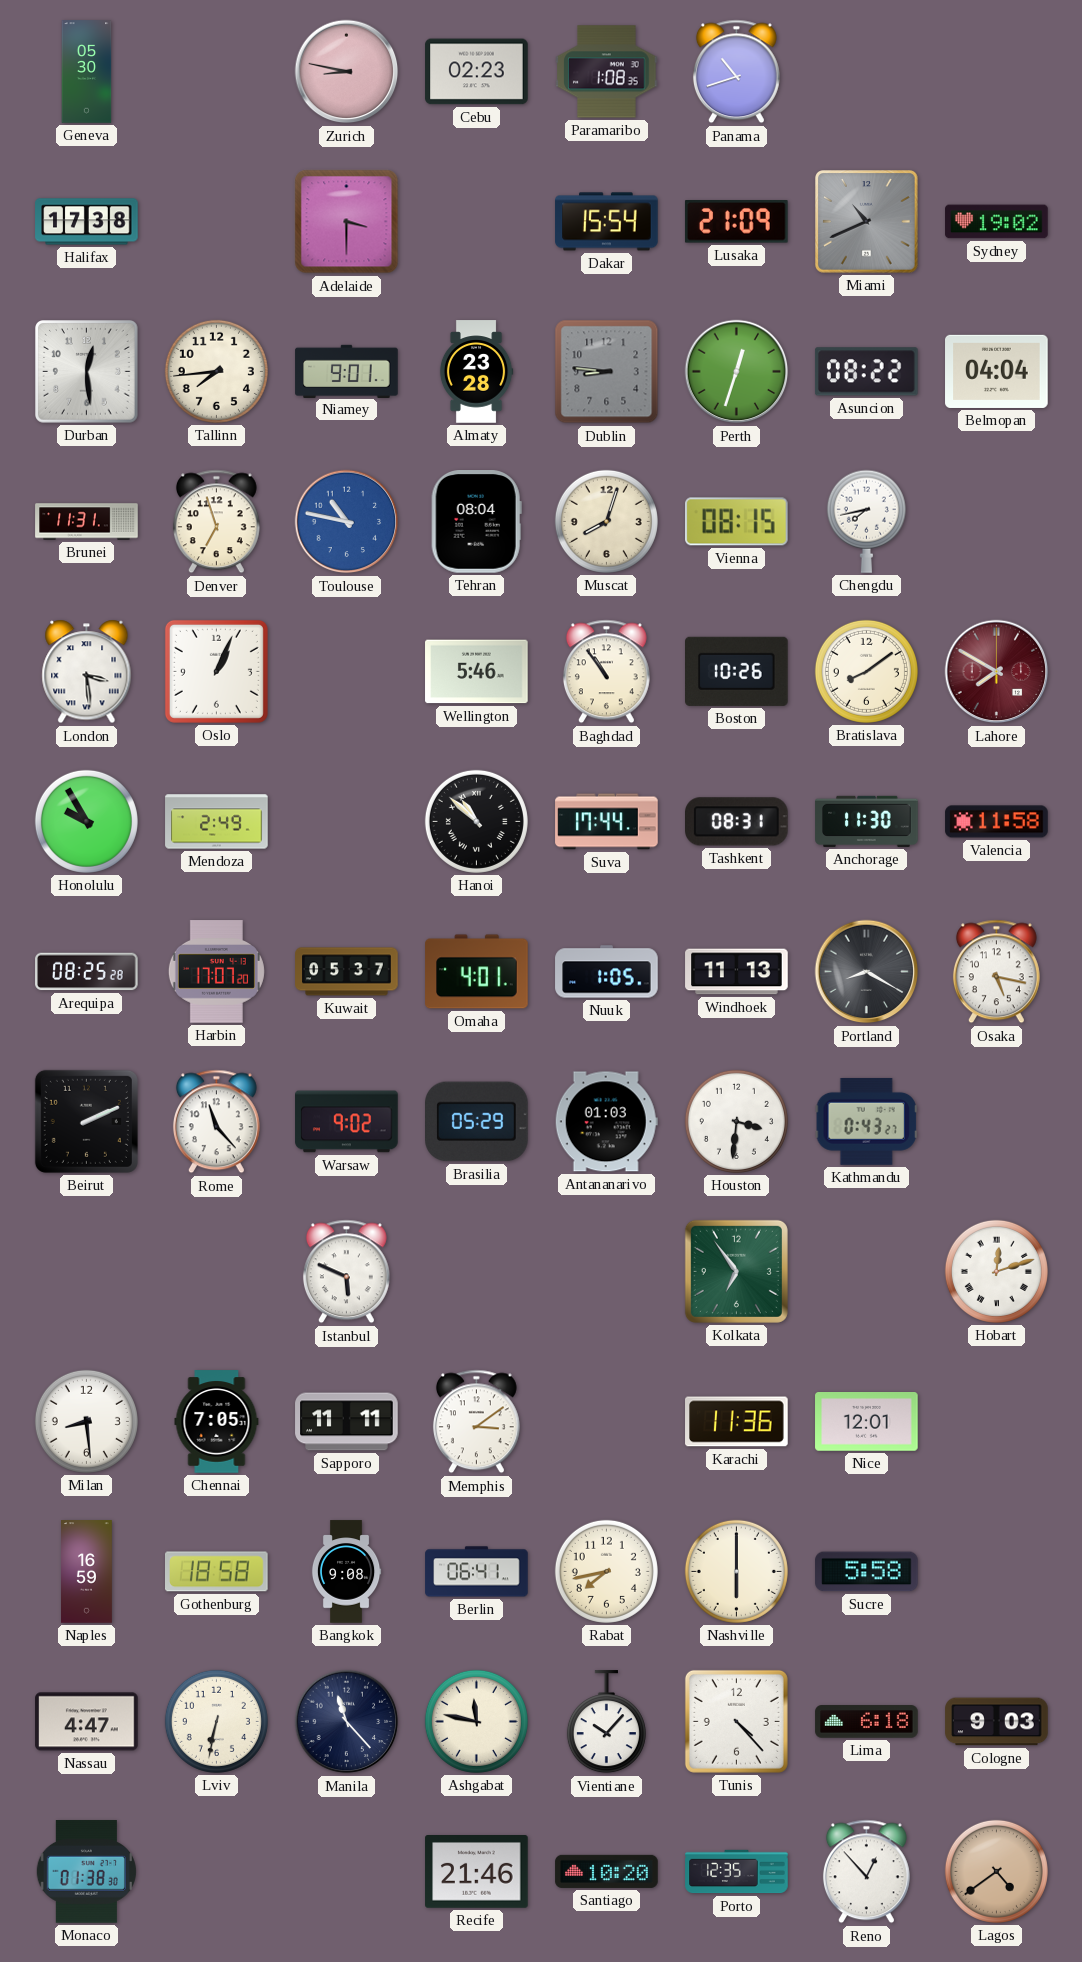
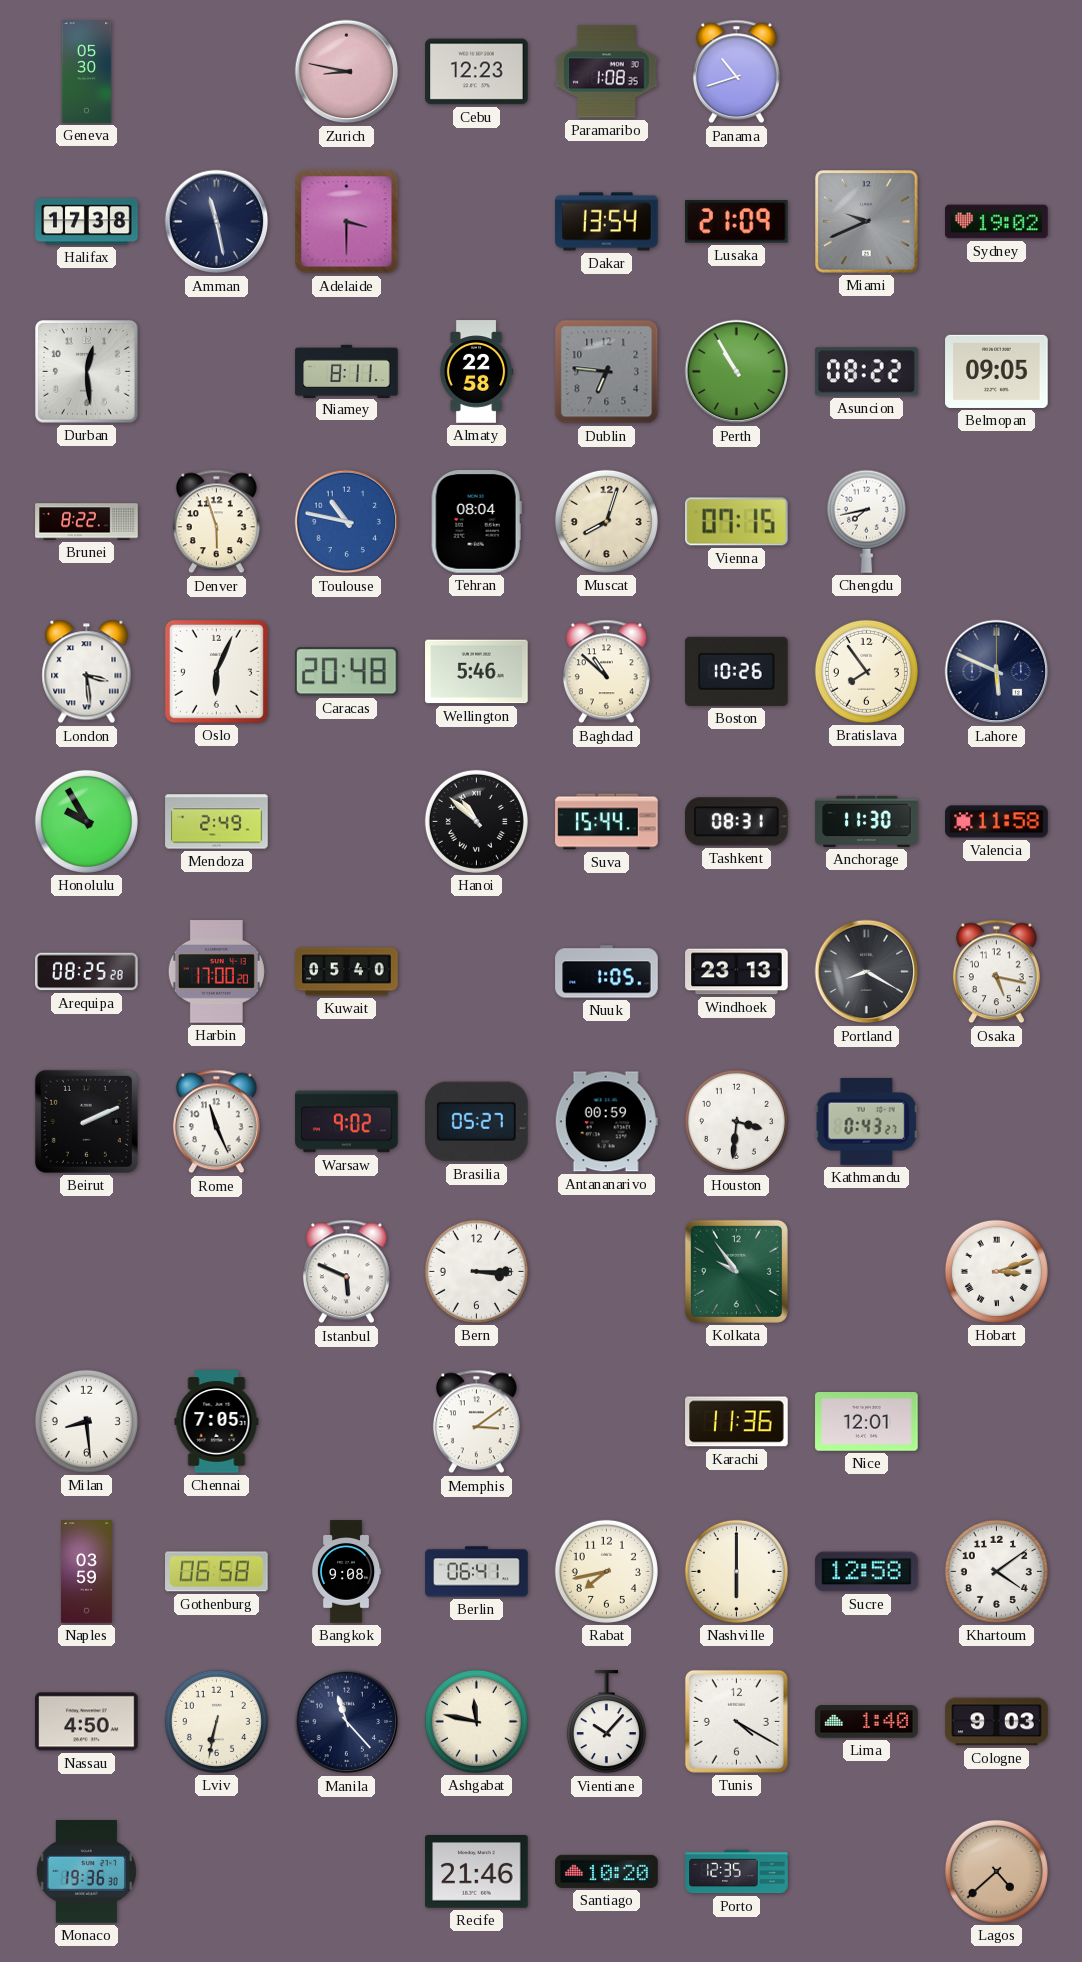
Cebu: 02:23 -> 12:23
Amman: none -> 11:28
Dakar: 15:54 -> 13:54
Miami: 10:41 -> 9:41
Tallinn: 7:44 -> none
Niamey: 9:01 -> 8:11
Almaty: 23:28 -> 22:58
Dublin: 8:46 -> 6:46
Perth: 12:33 -> 10:55
Belmopan: 04:04 -> 09:05
Brunei: 11:31 -> 8:22
Denver: 6:57 -> 5:57
Vienna: 08:15 -> 07:15
Oslo: 1:04 -> 6:04
Caracas: none -> 20:48
Baghdad: 10:54 -> 10:52
Bratislava: 8:09 -> 7:54
Lahore: 7:50 -> 5:49
Lahore dial: burgundy -> navy
Suva: 17:44 -> 15:44
Harbin: 17:07 -> 17:00
Kuwait: 05:37 -> 05:40
Omaha: 4:01 -> none
Windhoek: 11:13 -> 23:13
Rome: 11:23 -> 11:26
Brasilia: 05:29 -> 05:27
Antananarivo: 01:03 -> 00:59
Bern: none -> 3:15
Kolkata: 6:54 -> 9:54
Hobart: 12:12 -> 3:12
Sapporo: 11:11 -> none
Naples: 16:59 -> 03:59
Gothenburg: 18:58 -> 06:58
Sucre: 5:58 -> 12:58
Khartoum: none -> 4:09
Nassau: 4:47 -> 4:50
Tunis: 4:23 -> 4:20
Lima: 6:18 -> 1:40
Monaco: 01:38 -> 19:36
Reno: 12:53 -> none
Lagos: 4:39 -> 4:38
